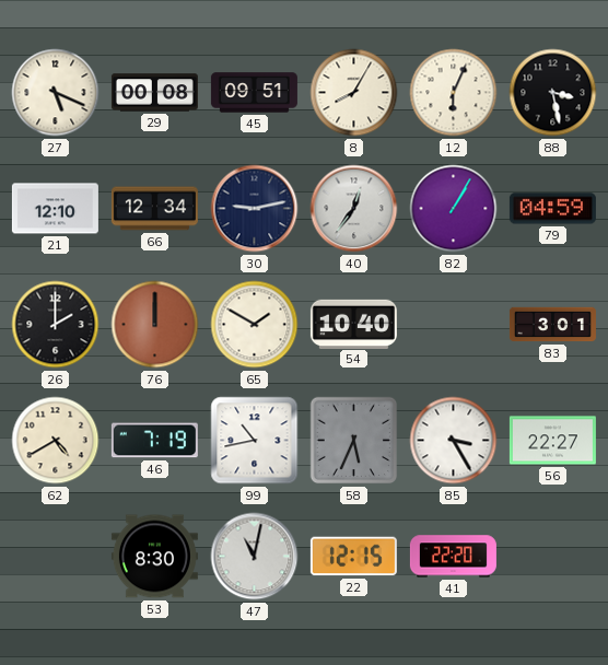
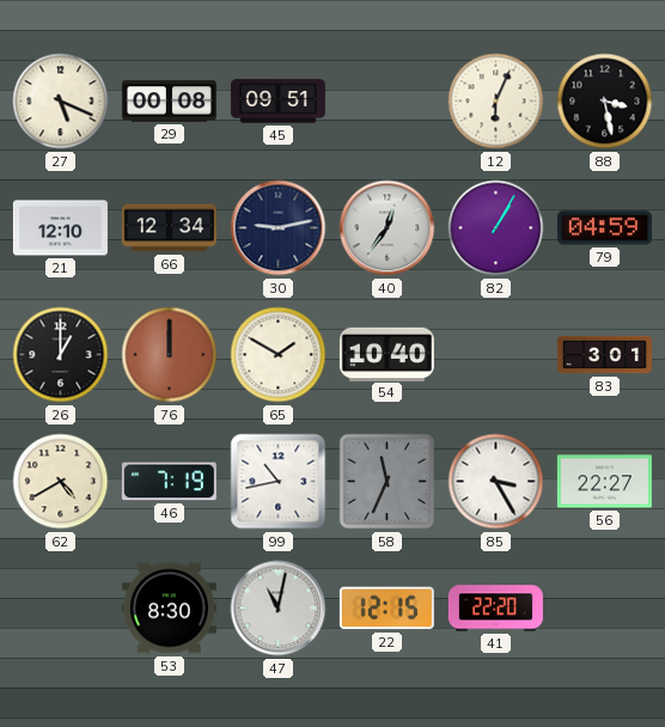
8: 8:05 -> none
26: 2:00 -> 1:00
58: 5:34 -> 11:34
